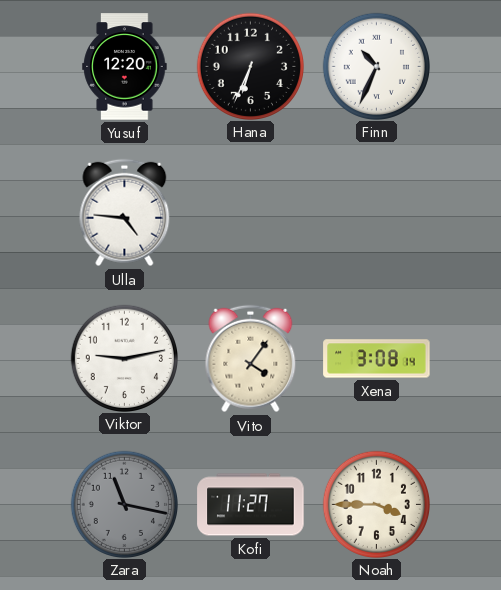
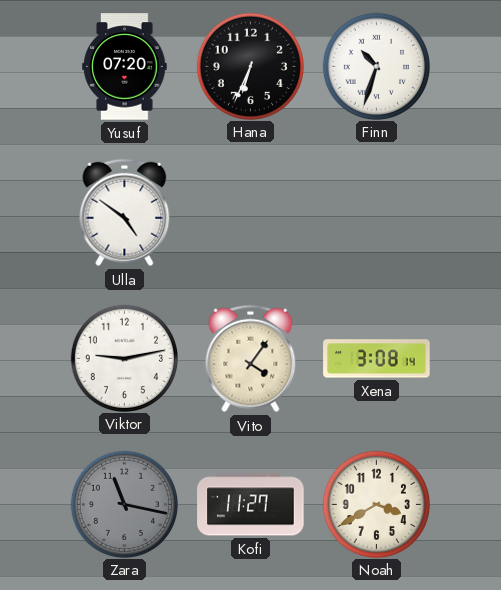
Yusuf: 12:20 -> 07:20
Finn: 10:34 -> 10:33
Ulla: 4:46 -> 4:51
Noah: 3:45 -> 3:40
